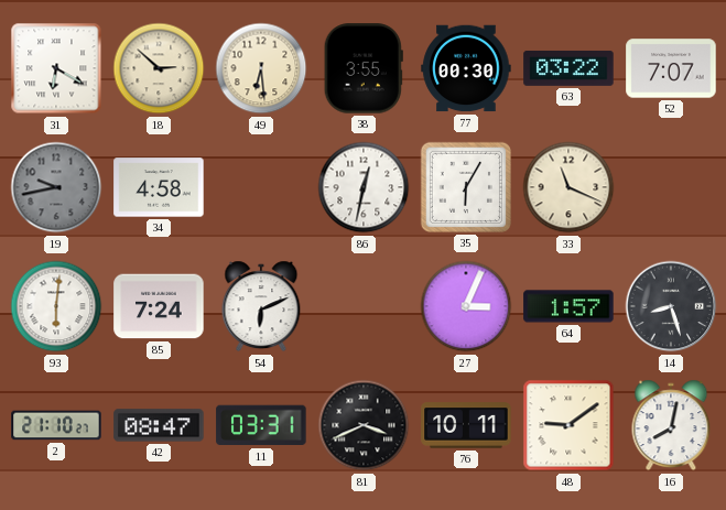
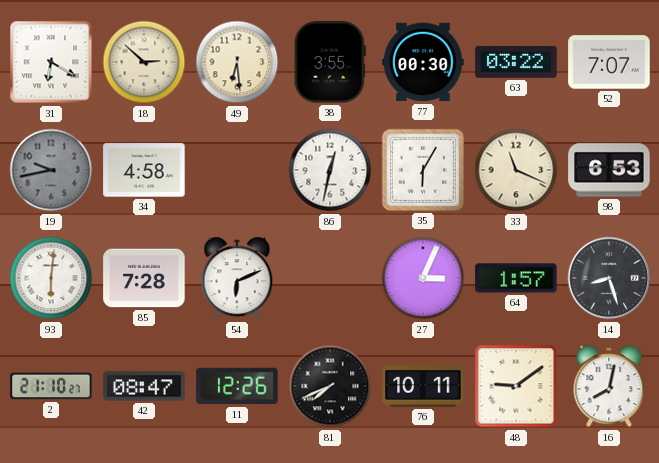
98: none -> 6:53
85: 7:24 -> 7:28
11: 03:31 -> 12:26
81: 3:41 -> 7:41
